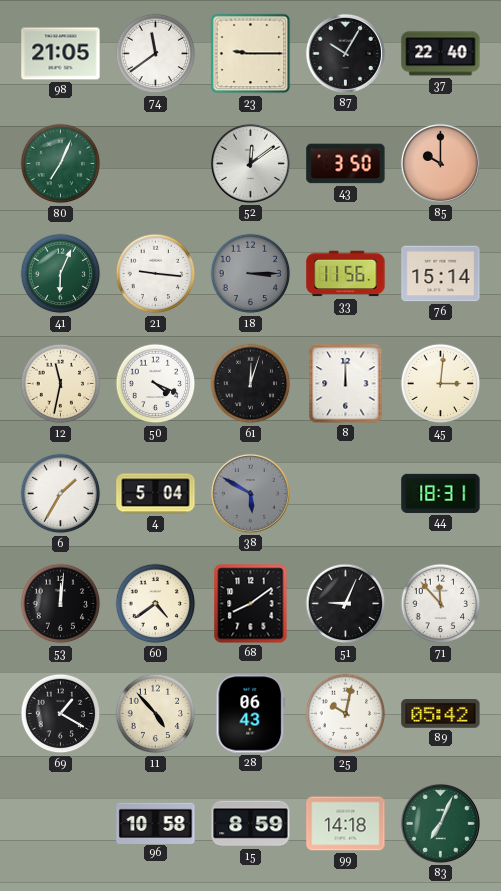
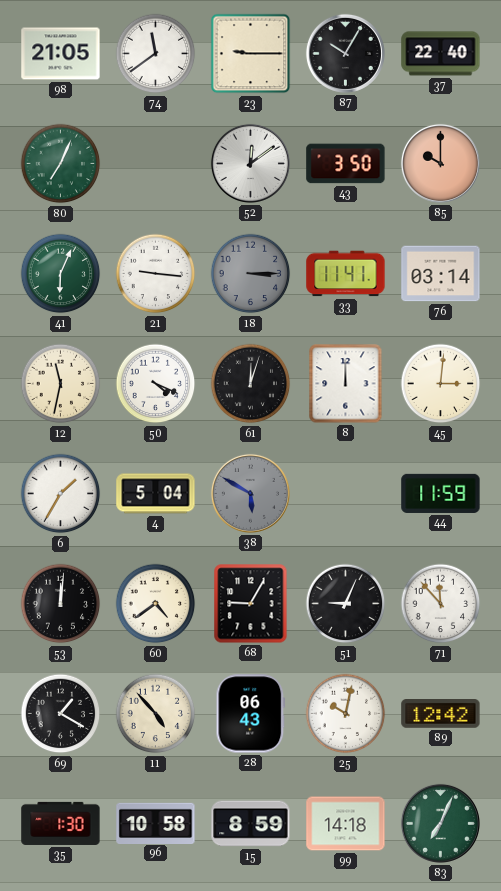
33: 11:56 -> 11:41
76: 15:14 -> 03:14
44: 18:31 -> 11:59
68: 8:09 -> 9:05
89: 05:42 -> 12:42
35: none -> 1:30
